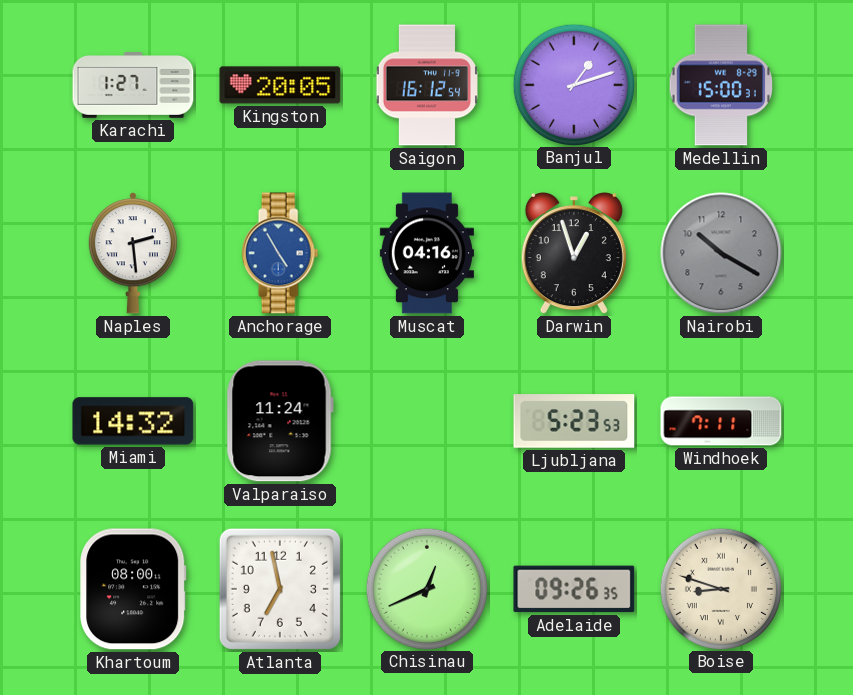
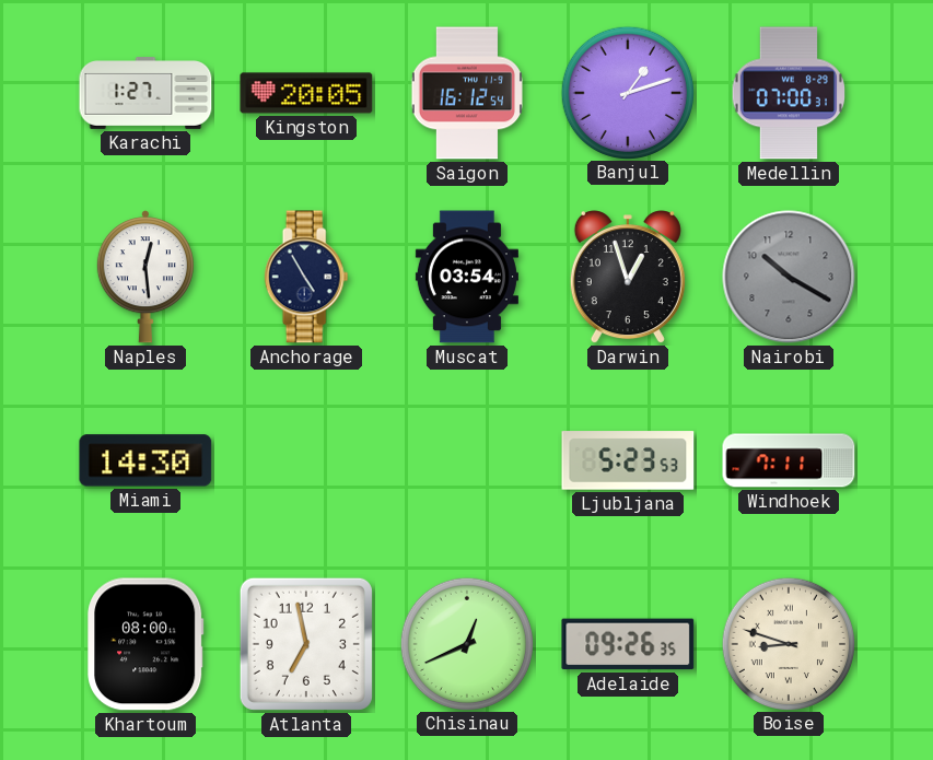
Medellin: 15:00 -> 07:00
Naples: 2:29 -> 12:29
Anchorage dial: blue -> navy
Muscat: 04:16 -> 03:54
Miami: 14:32 -> 14:30
Valparaiso: 11:24 -> none
